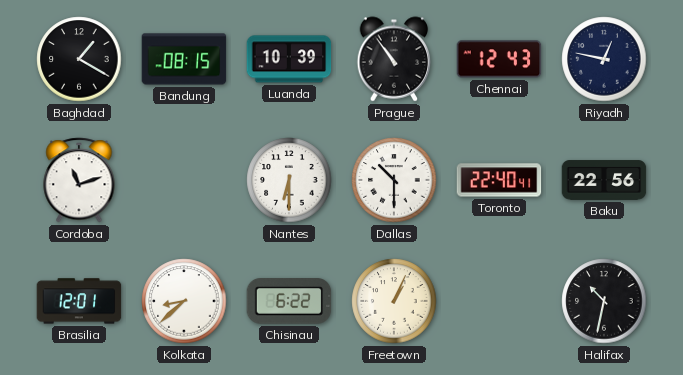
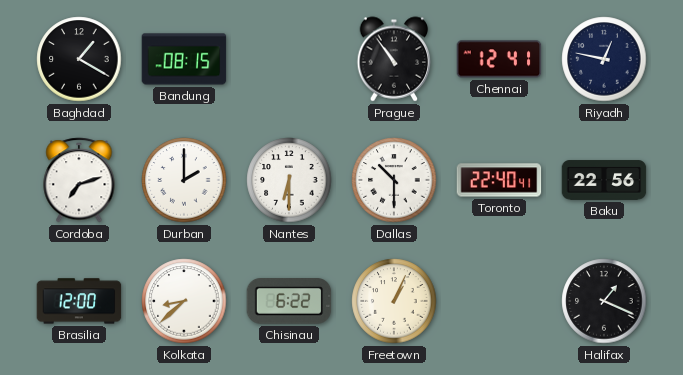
Luanda: 10:39 -> none
Chennai: 12:43 -> 12:41
Cordoba: 11:12 -> 7:12
Durban: none -> 2:00
Brasilia: 12:01 -> 12:00
Halifax: 10:32 -> 1:19
